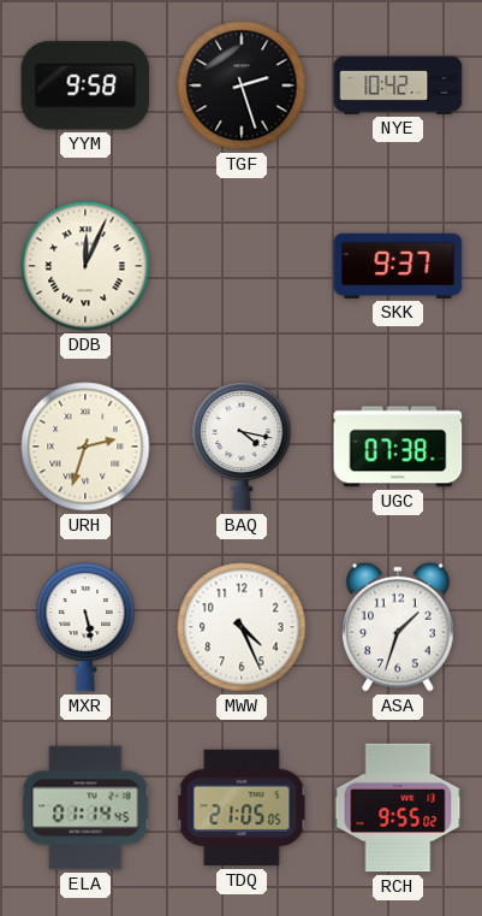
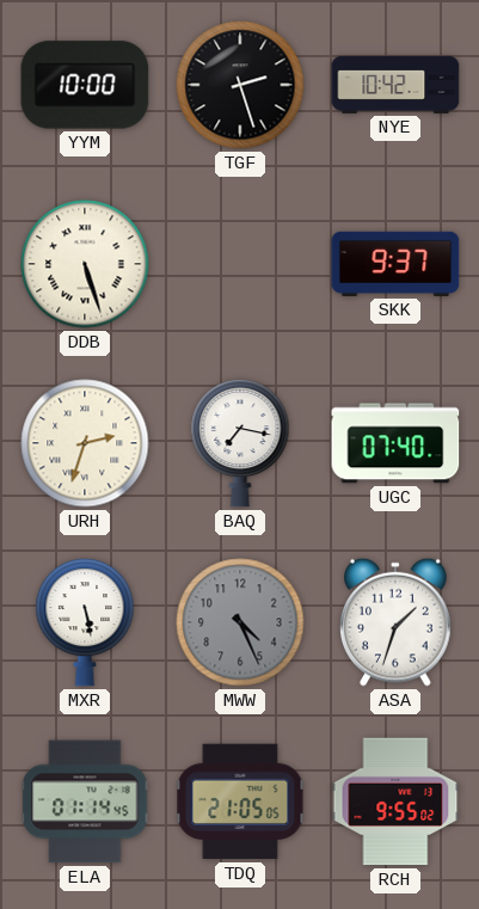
YYM: 9:58 -> 10:00
DDB: 12:04 -> 5:27
BAQ: 4:17 -> 7:17
UGC: 07:38 -> 07:40
MWW dial: white -> grey
